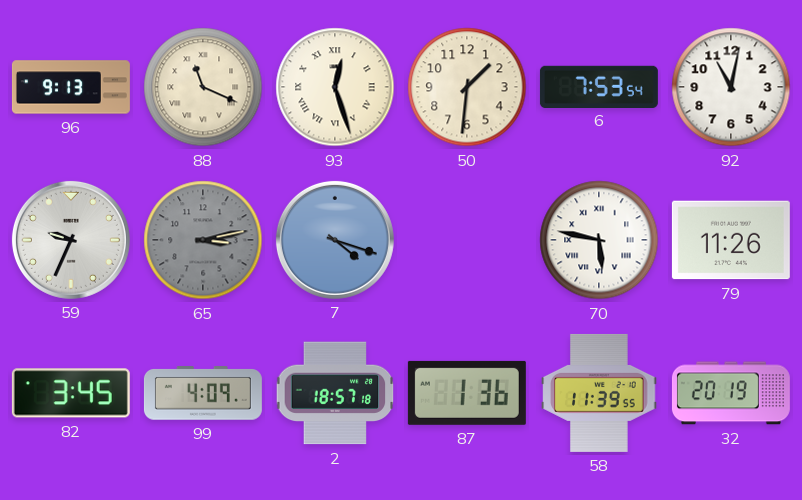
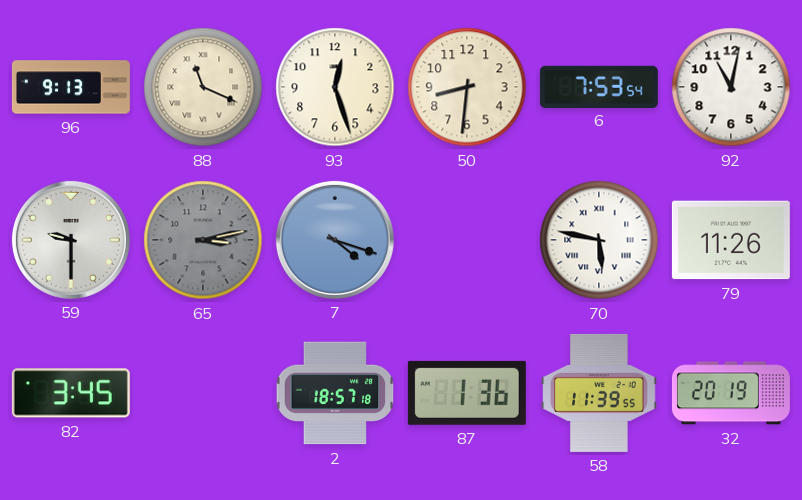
93 numerals: Roman -> Arabic
50: 1:31 -> 8:31
59: 9:34 -> 9:30
99: 4:09 -> none
